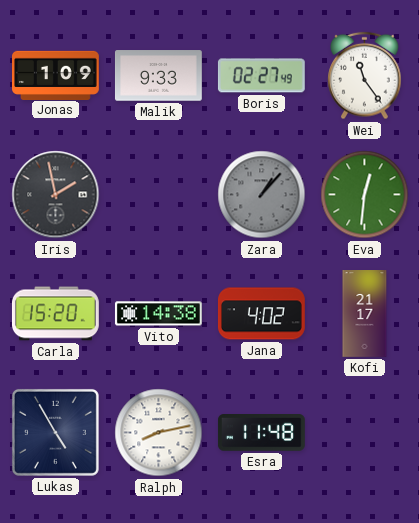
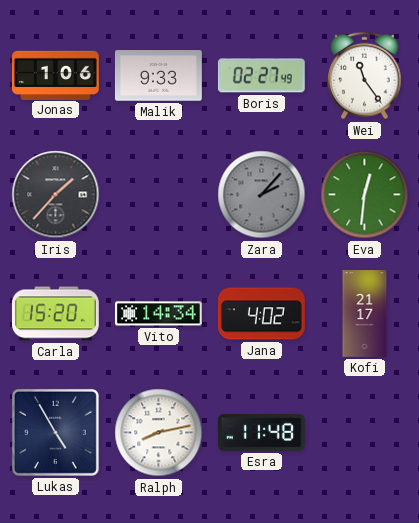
Jonas: 1:09 -> 1:06
Iris: 1:58 -> 1:37
Zara: 1:07 -> 2:07
Vito: 14:38 -> 14:34
